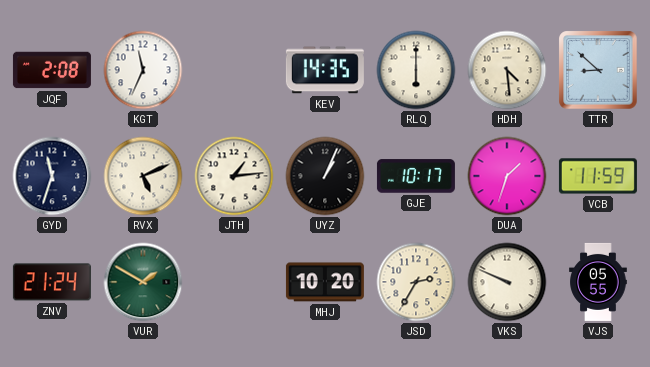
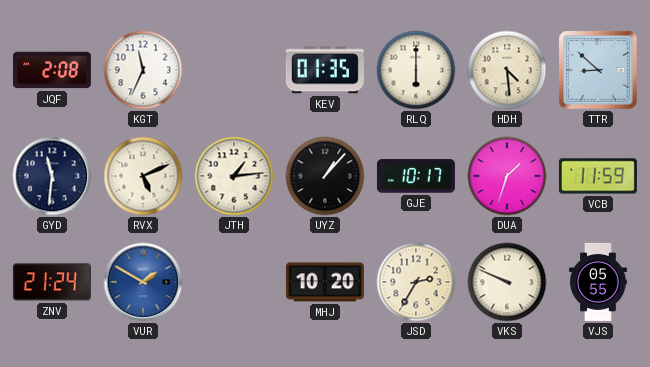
KEV: 14:35 -> 01:35
GYD: 11:33 -> 11:31
UYZ: 1:04 -> 1:07
VUR dial: green -> blue
